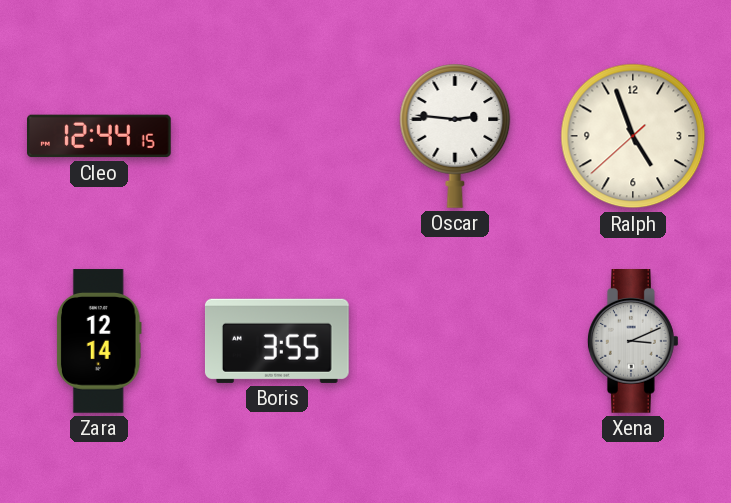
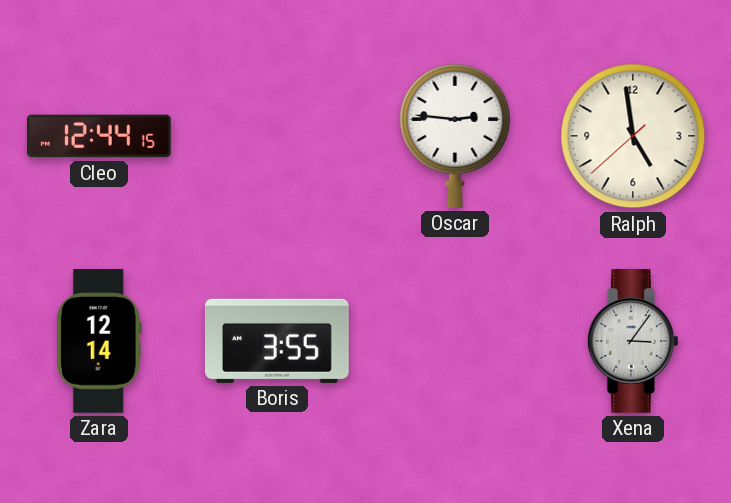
Ralph: 4:56 -> 4:58
Xena: 3:11 -> 3:06
